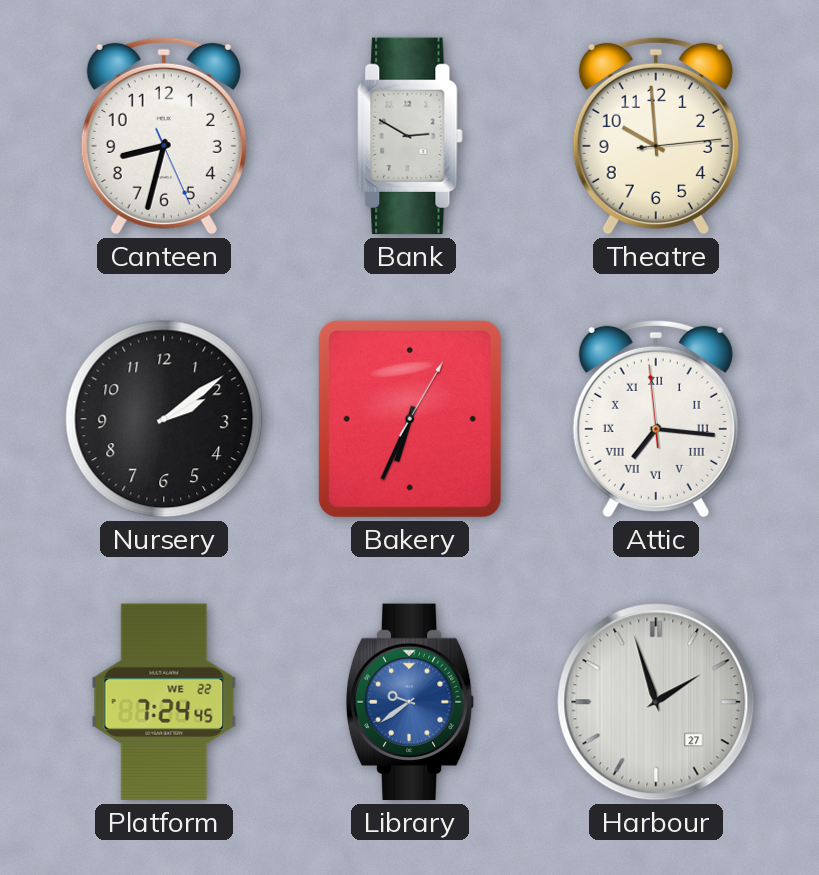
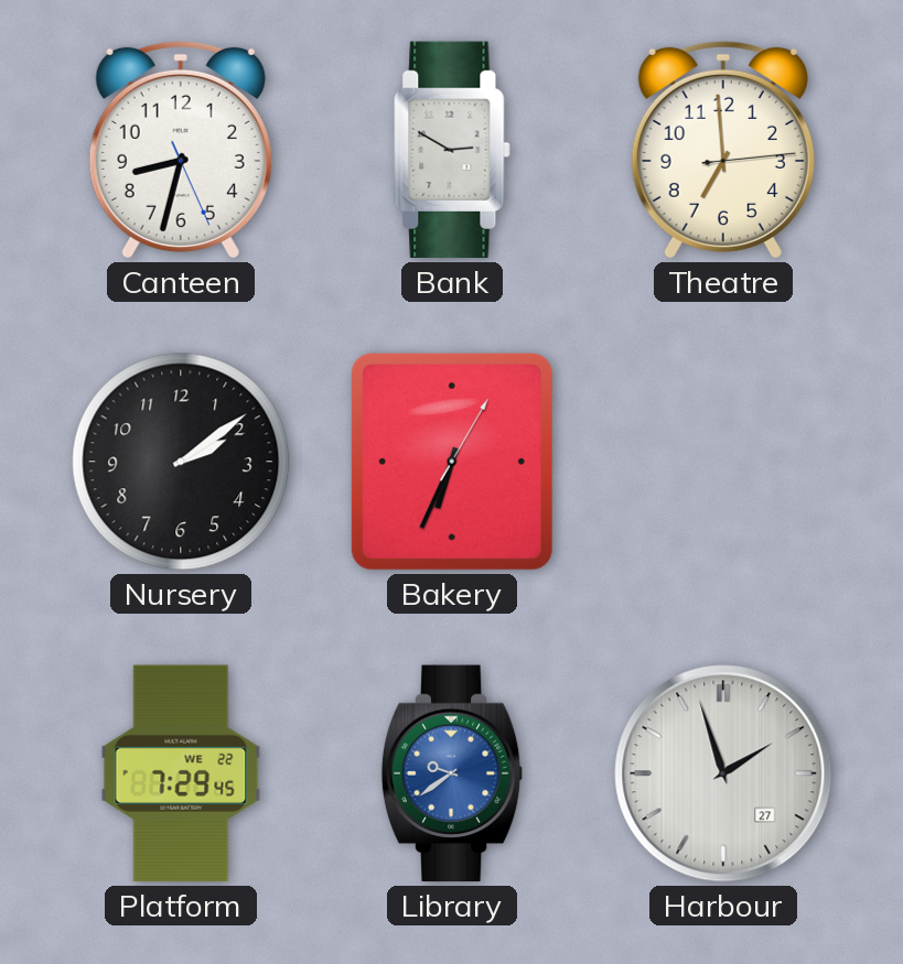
Theatre: 9:59 -> 6:59
Attic: 7:15 -> none
Platform: 7:24 -> 7:29
